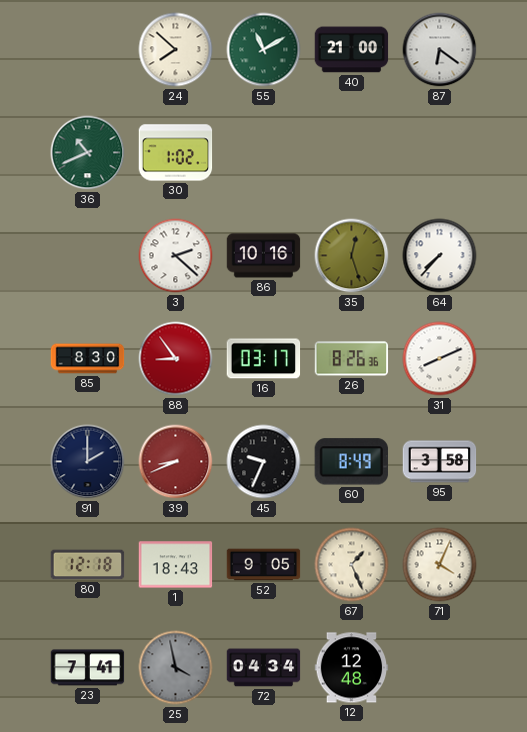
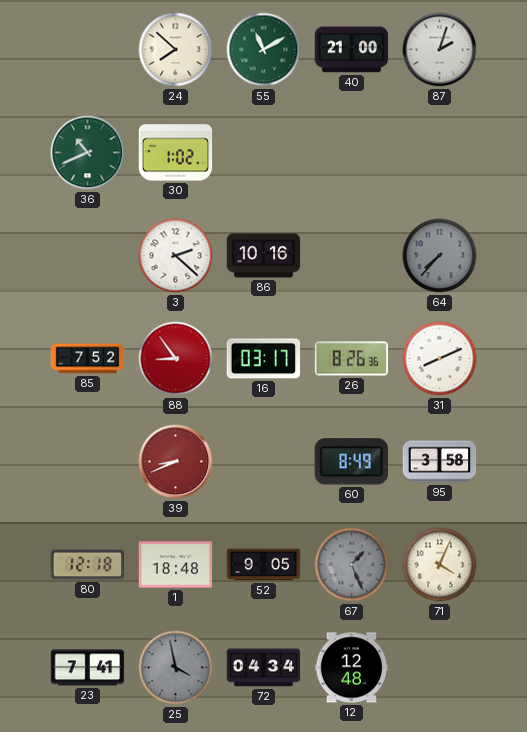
87: 6:21 -> 2:03
35: 12:27 -> none
64 dial: white -> grey
85: 8:30 -> 7:52
91: 2:00 -> none
45: 9:34 -> none
1: 18:43 -> 18:48
67 dial: cream -> grey
